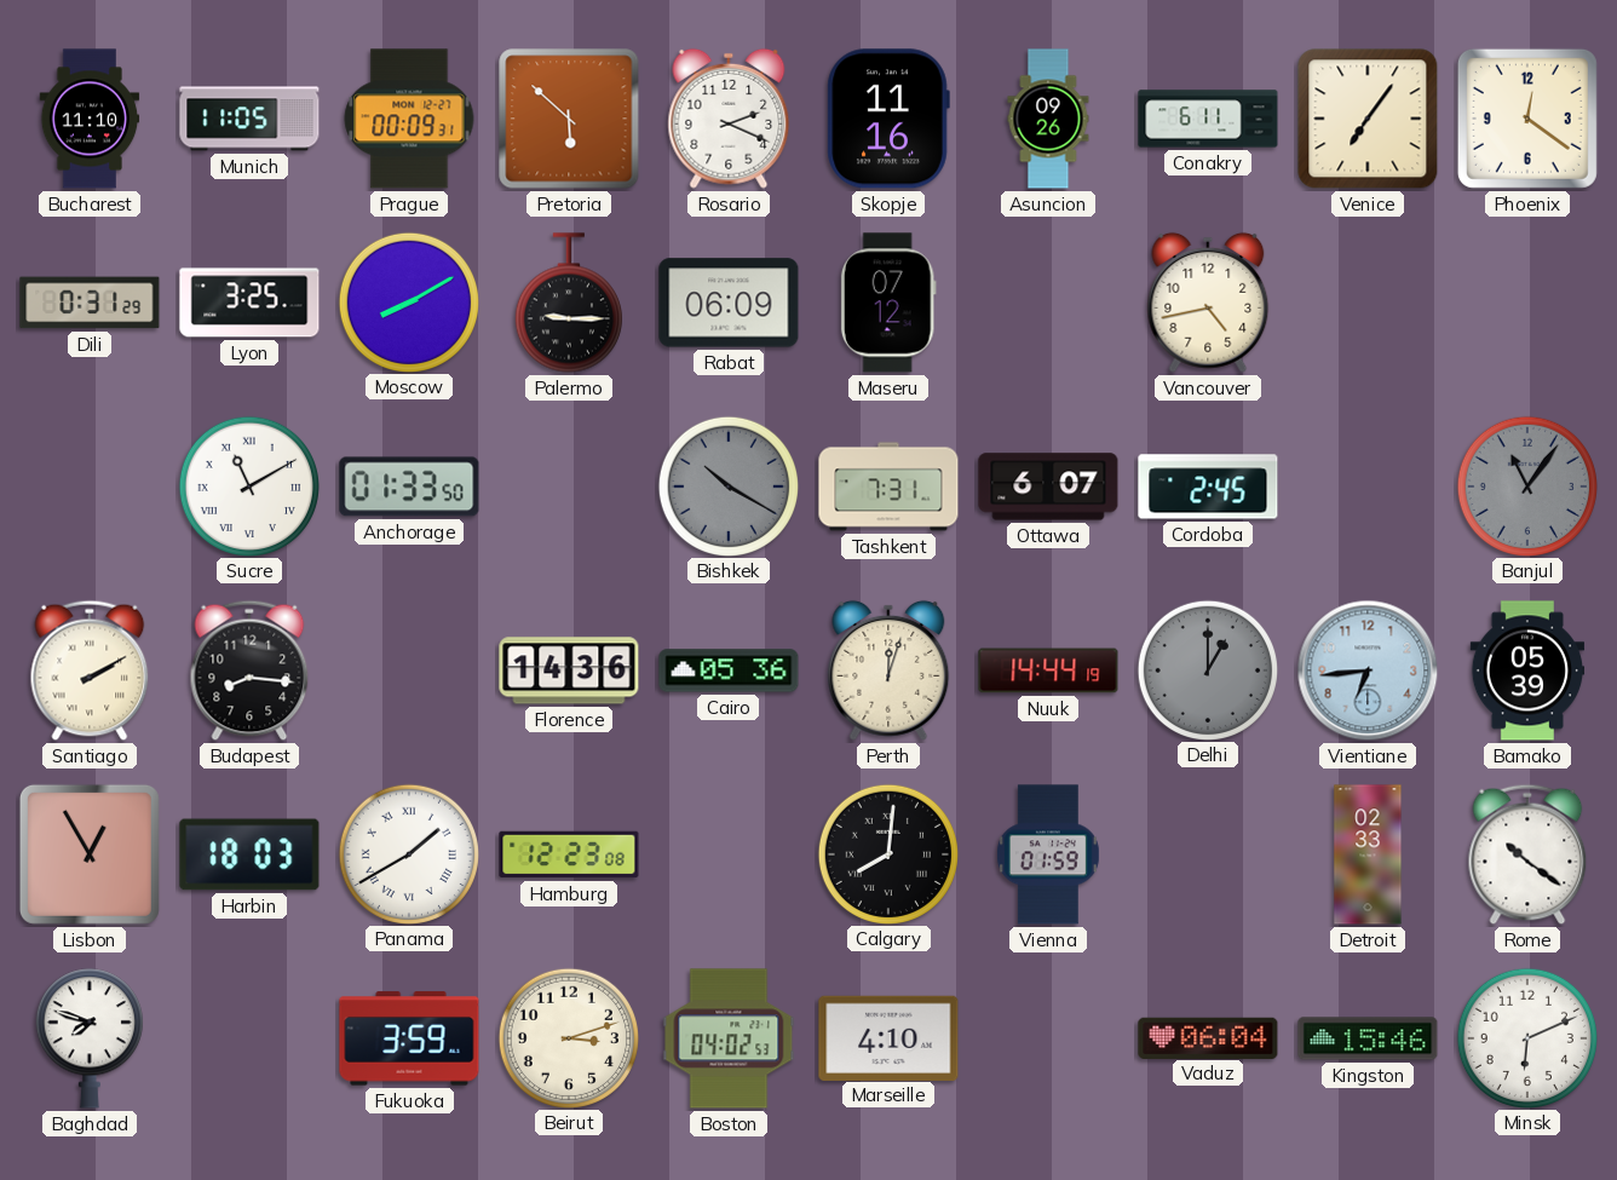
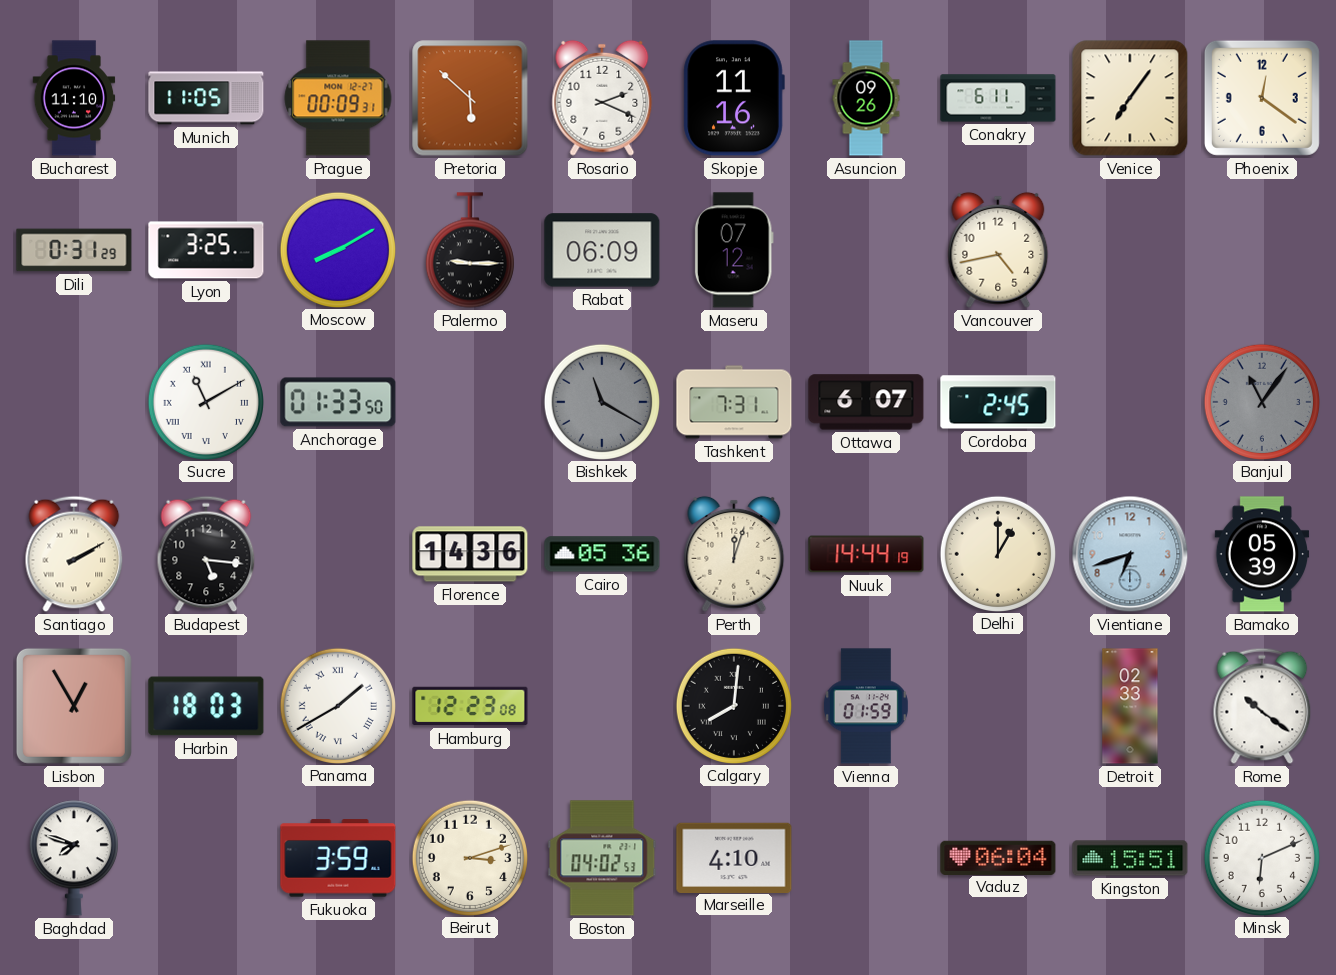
Bishkek: 10:20 -> 11:20
Budapest: 8:16 -> 5:16
Delhi dial: grey -> cream
Vientiane: 6:44 -> 6:42
Kingston: 15:46 -> 15:51
